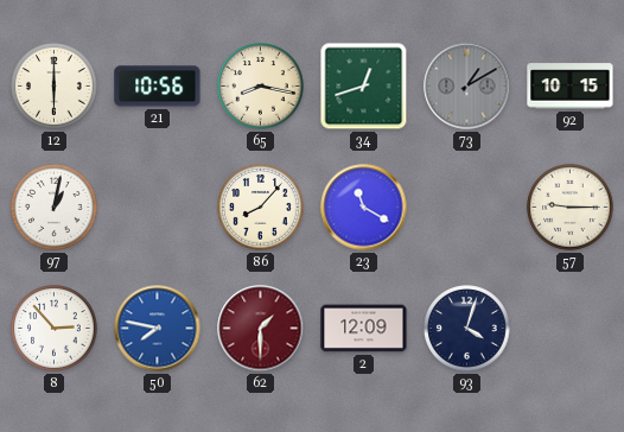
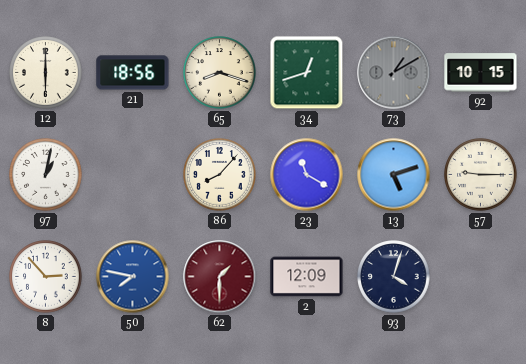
21: 10:56 -> 18:56
65: 8:17 -> 8:18
13: none -> 5:12
